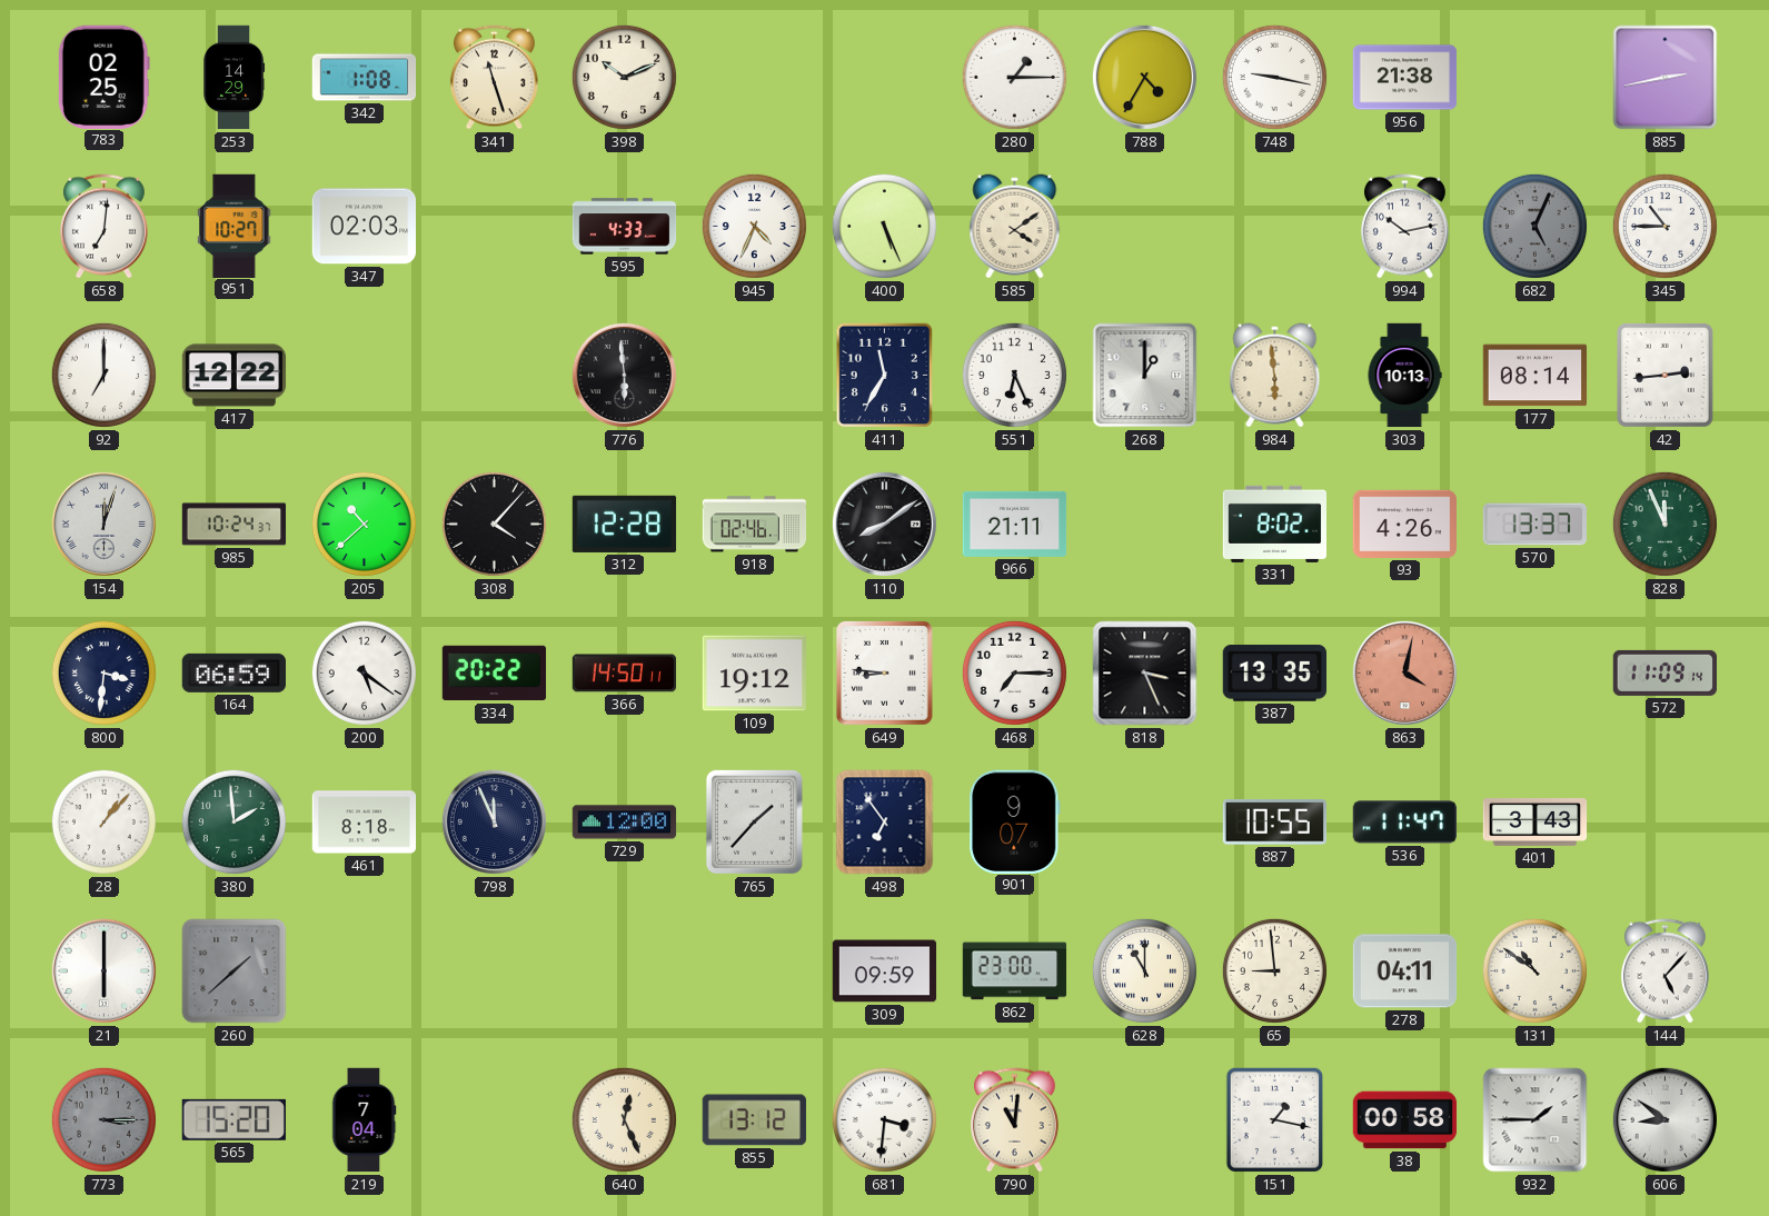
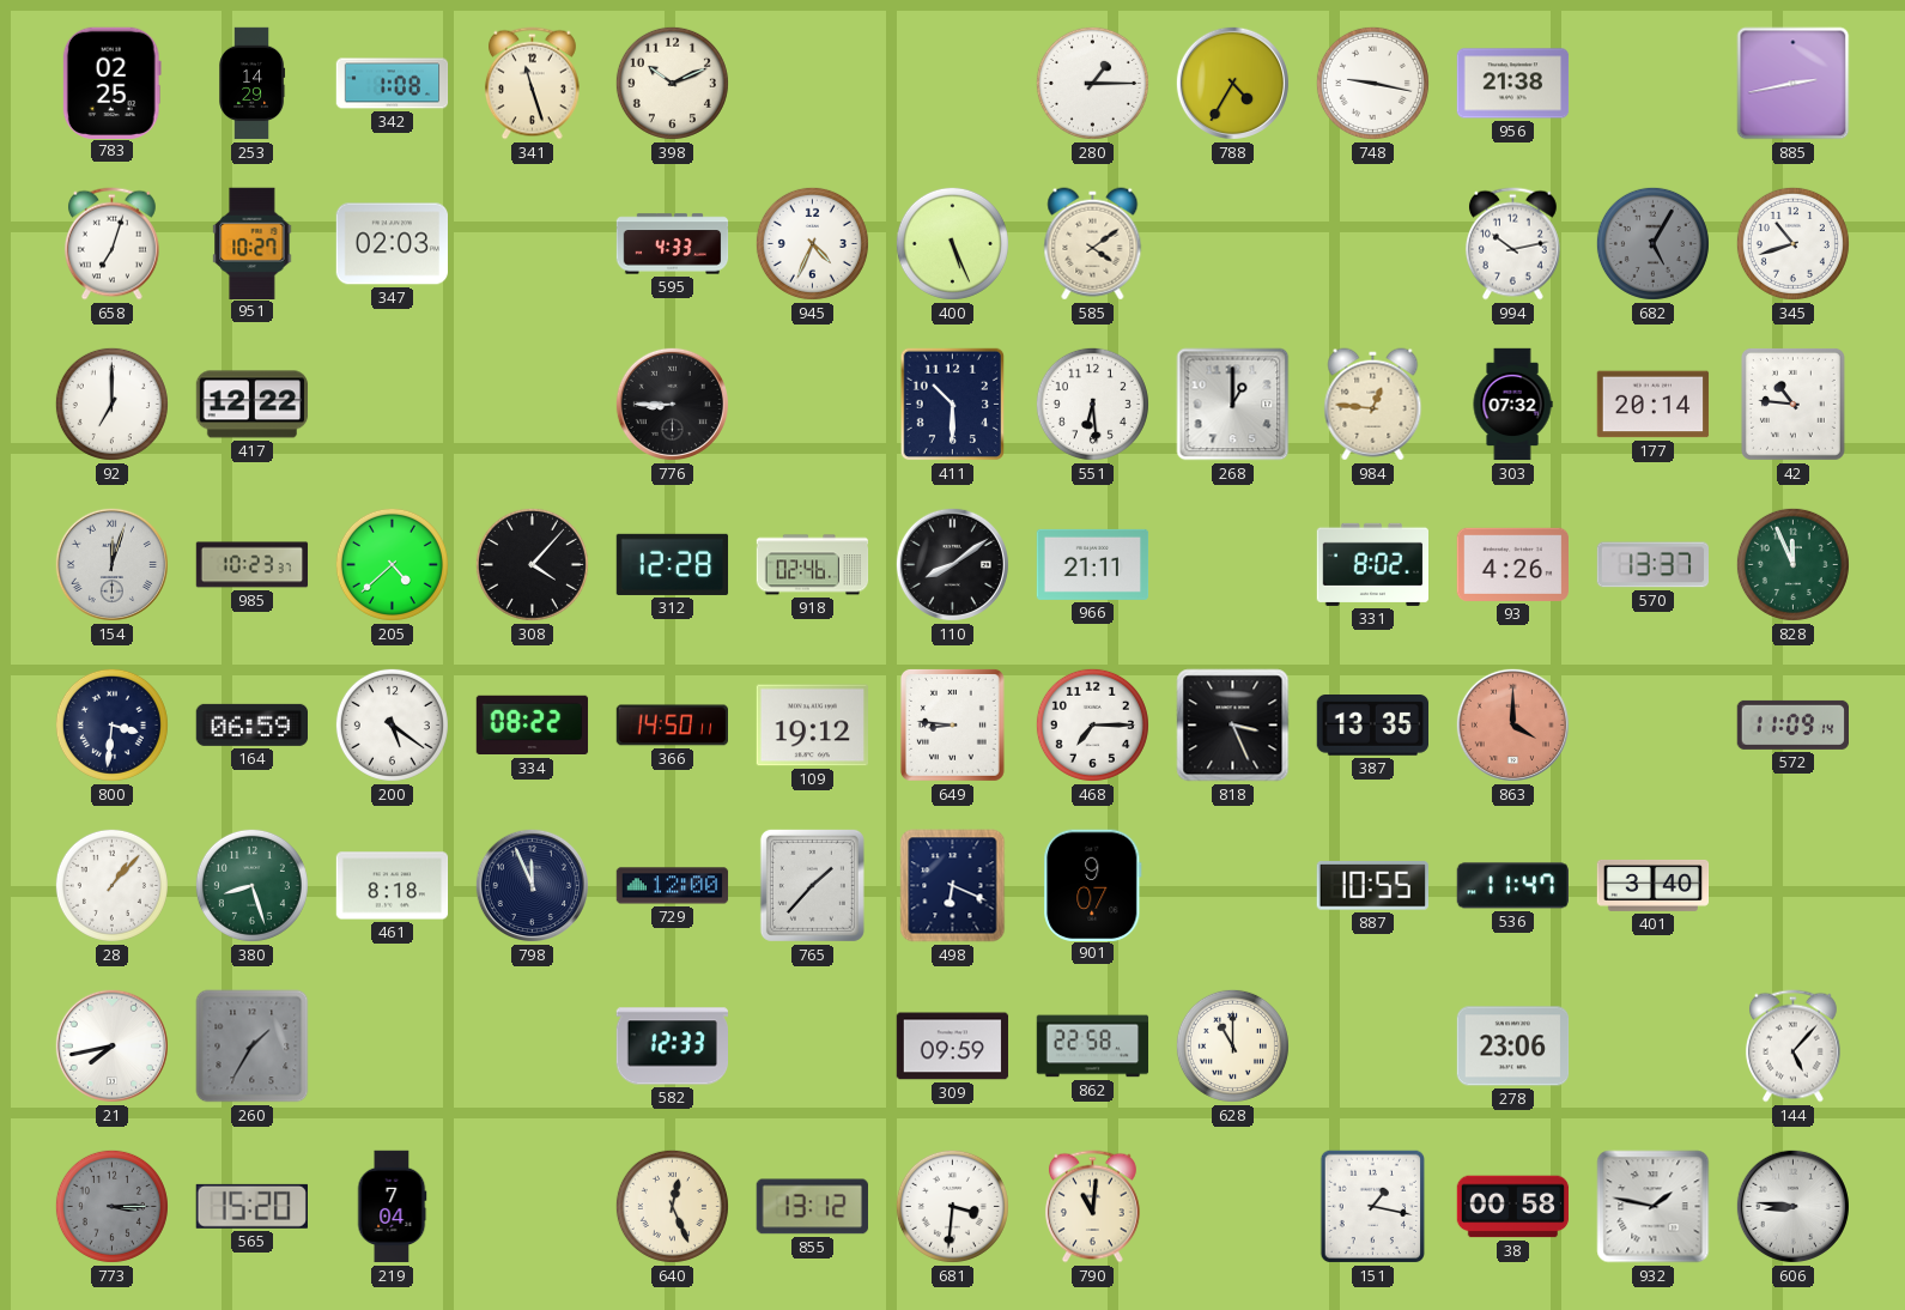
658: 7:01 -> 7:03
682: 5:04 -> 5:05
345: 10:45 -> 10:42
776: 5:59 -> 8:45
411: 11:35 -> 10:30
551: 6:26 -> 6:29
984: 5:59 -> 12:46
303: 10:13 -> 07:32
177: 08:14 -> 20:14
42: 2:44 -> 10:46
985: 10:24 -> 10:23
205: 10:38 -> 4:38
334: 20:22 -> 08:22
863: 4:02 -> 4:00
380: 1:59 -> 8:27
498: 6:54 -> 6:19
401: 3:43 -> 3:40
21: 6:00 -> 7:43
260: 1:38 -> 1:35
582: none -> 12:33
862: 23:00 -> 22:58
65: 8:59 -> none
278: 04:11 -> 23:06
131: 10:51 -> none
932: 1:45 -> 1:47
606: 8:51 -> 8:46
